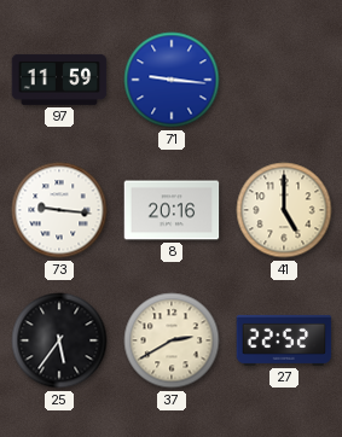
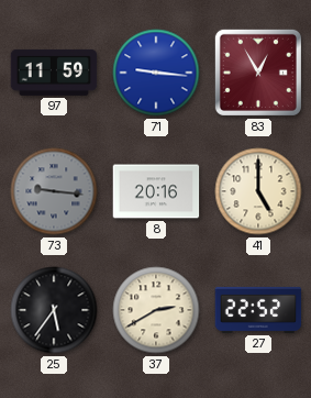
83: none -> 12:55
73 dial: white -> grey
